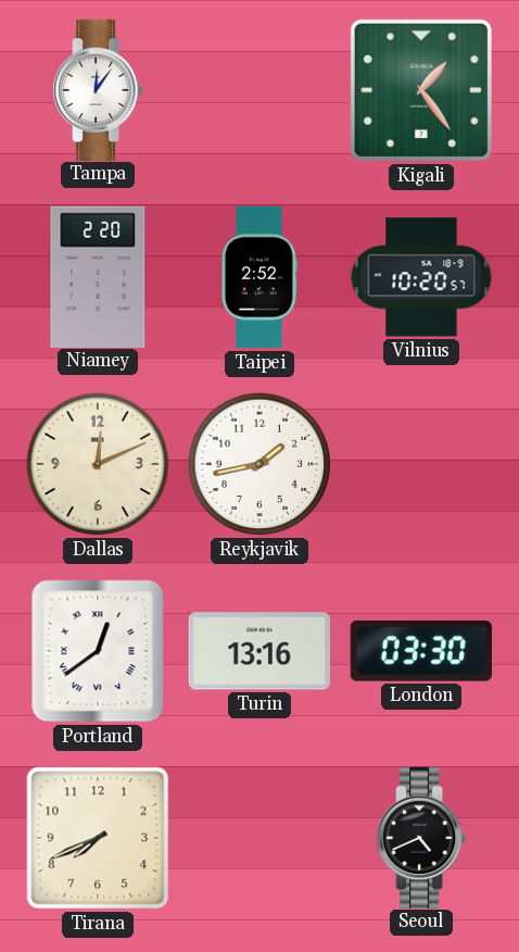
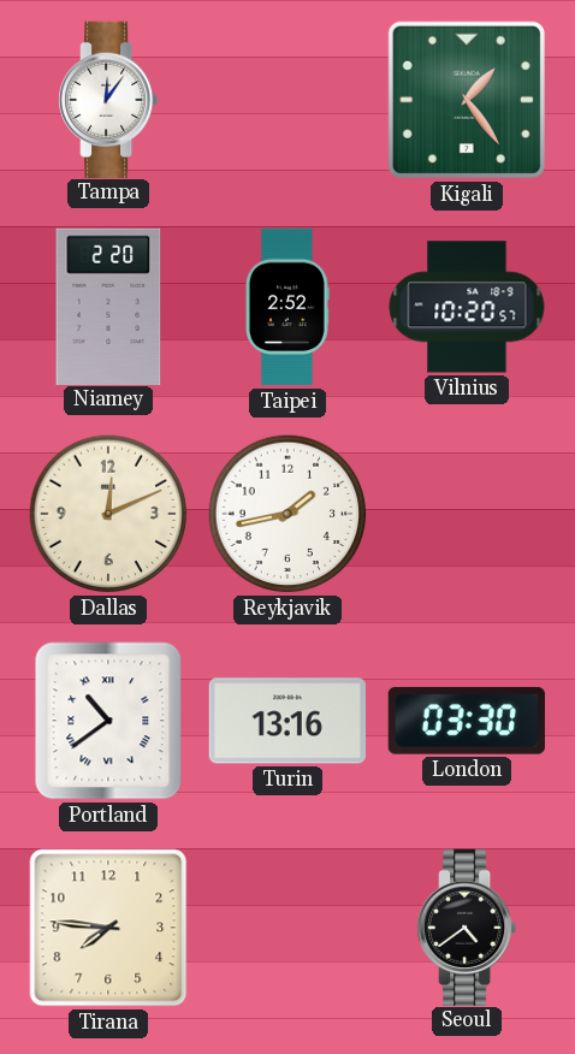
Portland: 12:39 -> 10:39
Tirana: 7:41 -> 7:46
Seoul: 4:41 -> 4:39
